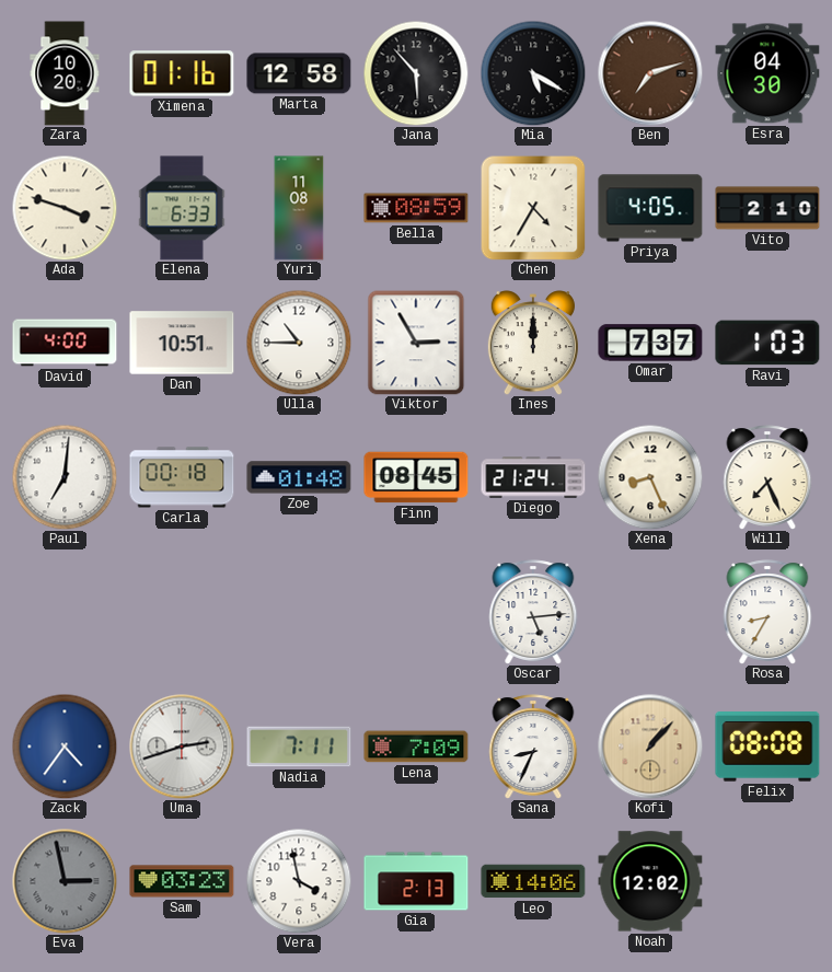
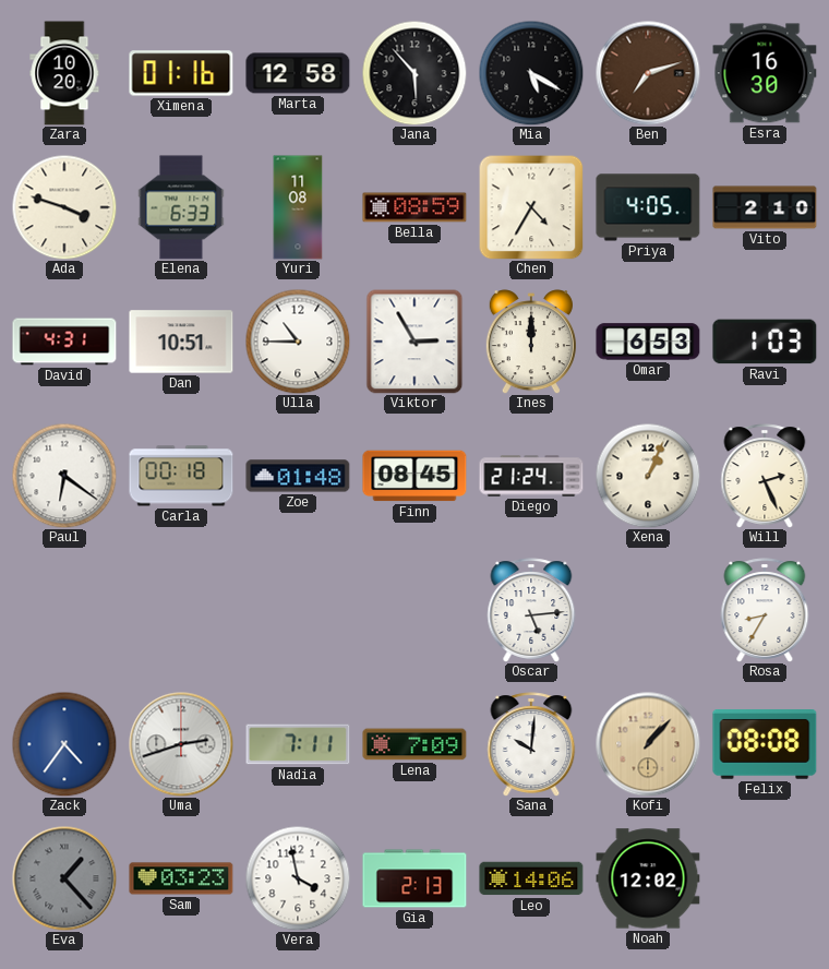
Esra: 04:30 -> 16:30
David: 4:00 -> 4:31
Omar: 7:37 -> 6:53
Paul: 7:01 -> 6:21
Xena: 8:26 -> 1:04
Will: 7:26 -> 2:26
Sana: 8:34 -> 10:01
Eva: 2:58 -> 1:23
